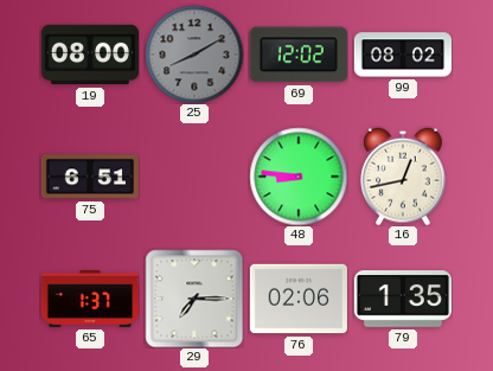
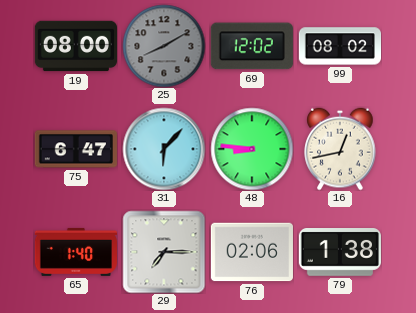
75: 6:51 -> 6:47
31: none -> 6:07
65: 1:37 -> 1:40
79: 1:35 -> 1:38
